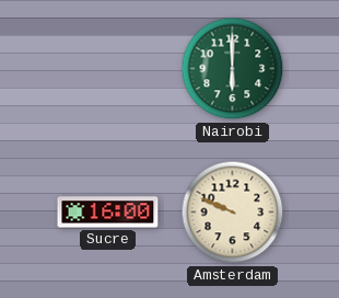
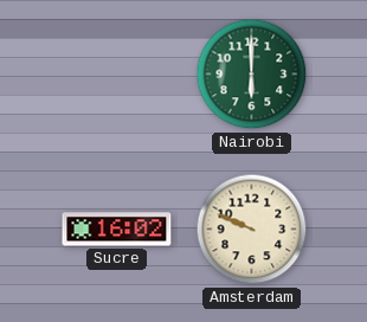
Sucre: 16:00 -> 16:02
